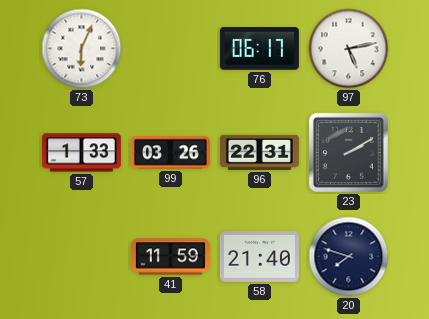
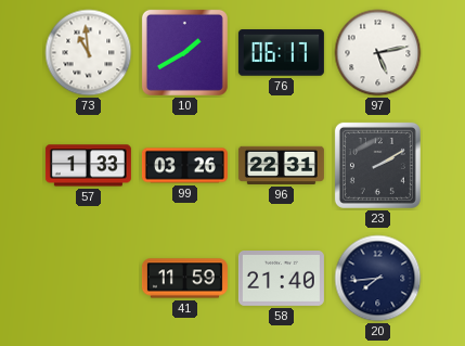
73: 6:04 -> 10:59
10: none -> 1:40
20: 7:48 -> 7:44
